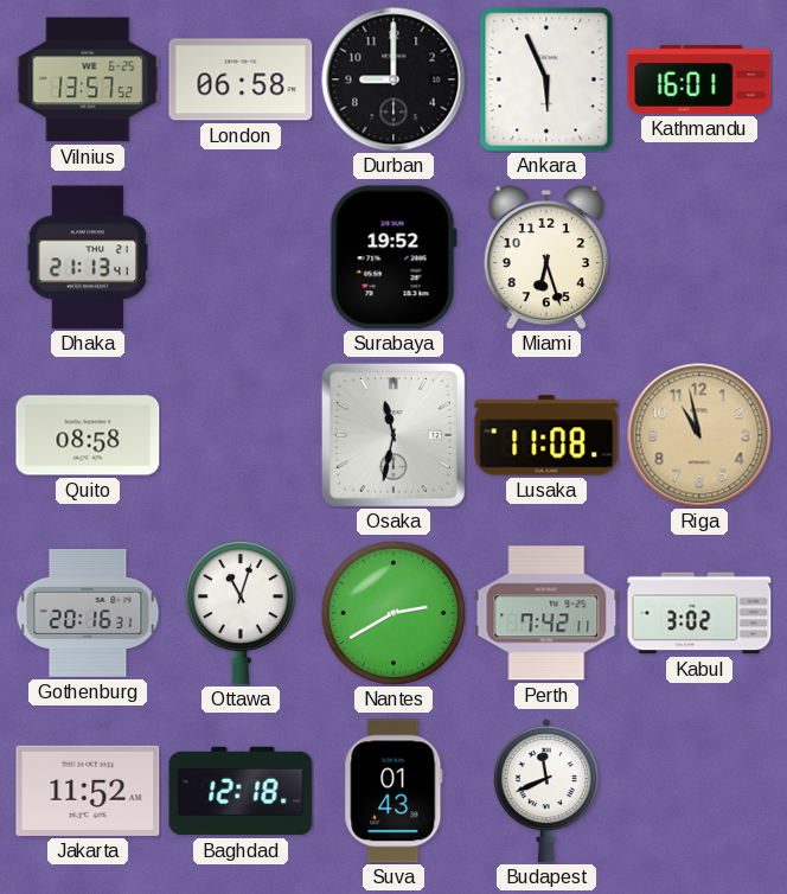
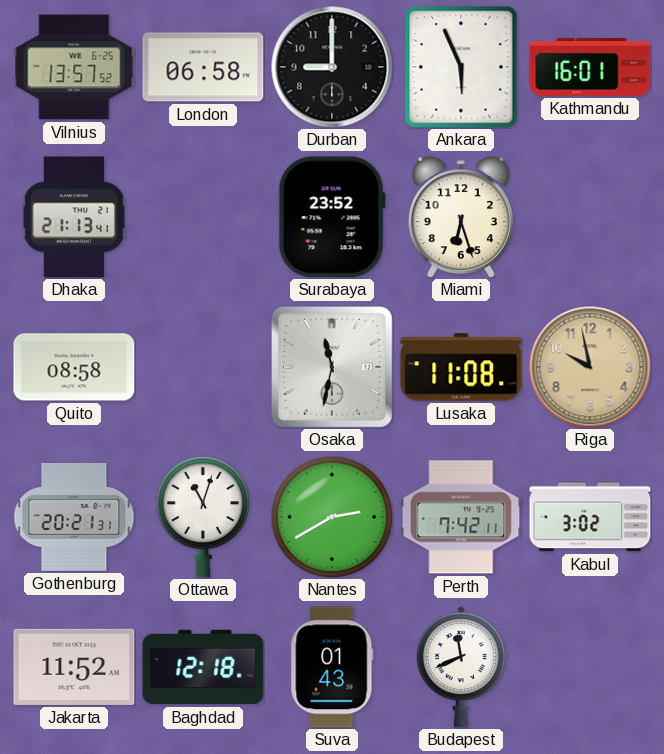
Surabaya: 19:52 -> 23:52
Riga: 10:58 -> 9:58
Gothenburg: 20:16 -> 20:21
